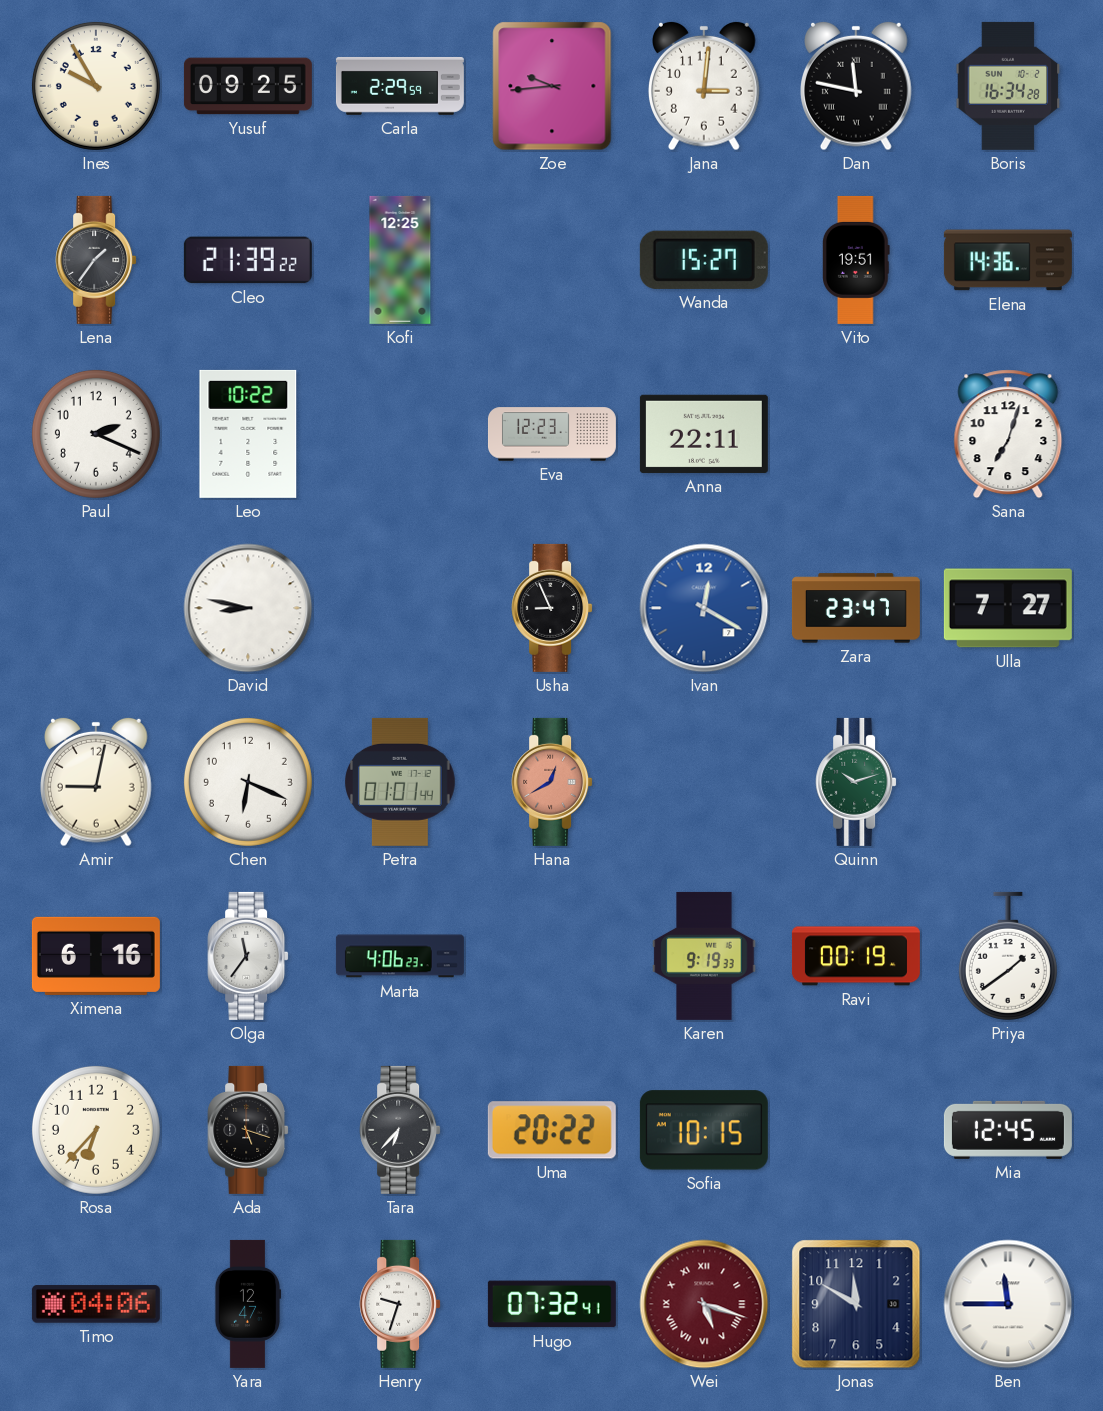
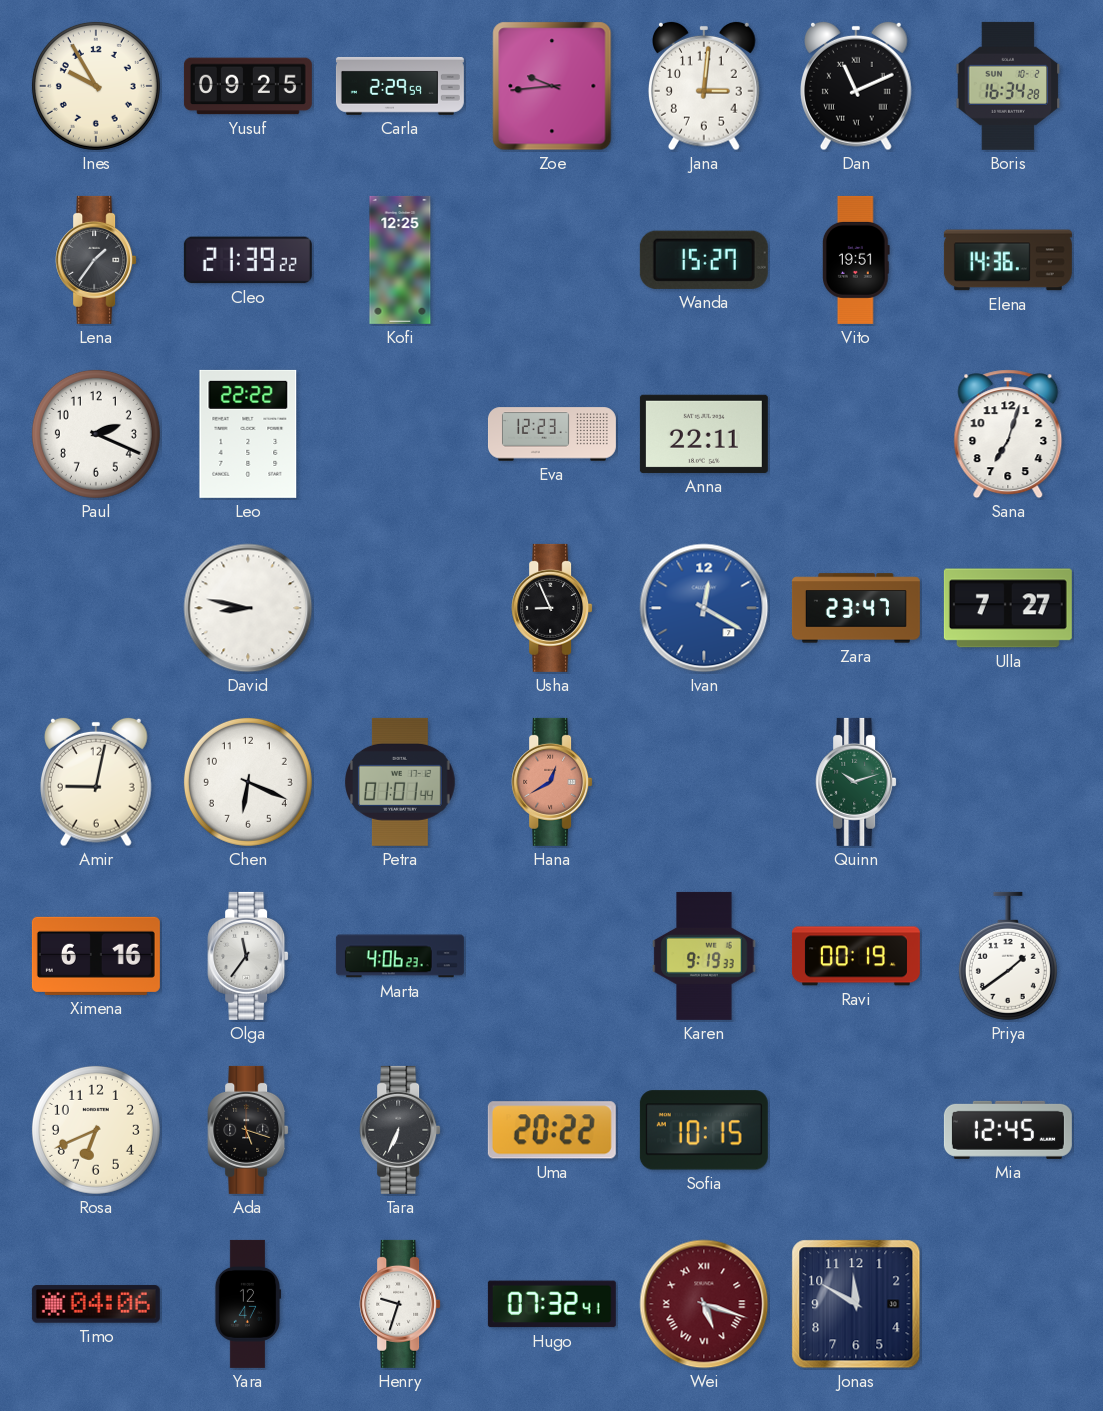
Dan: 11:47 -> 11:11
Leo: 10:22 -> 22:22
Rosa: 6:37 -> 6:41
Tara: 6:37 -> 6:34
Ben: 11:45 -> none
